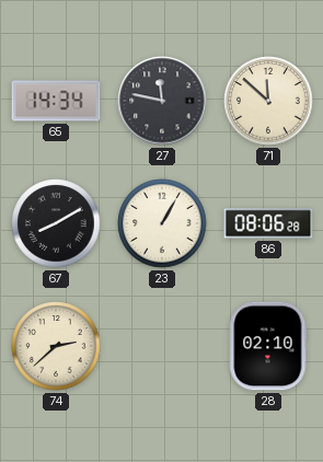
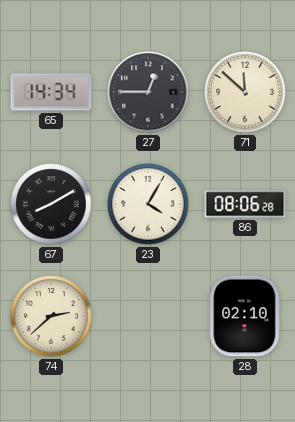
27: 11:47 -> 12:45
23: 1:05 -> 4:05
